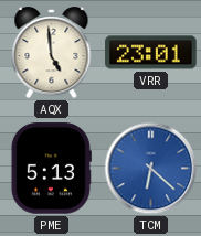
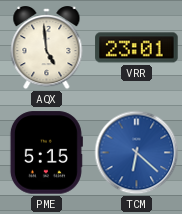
PME: 5:13 -> 5:15
